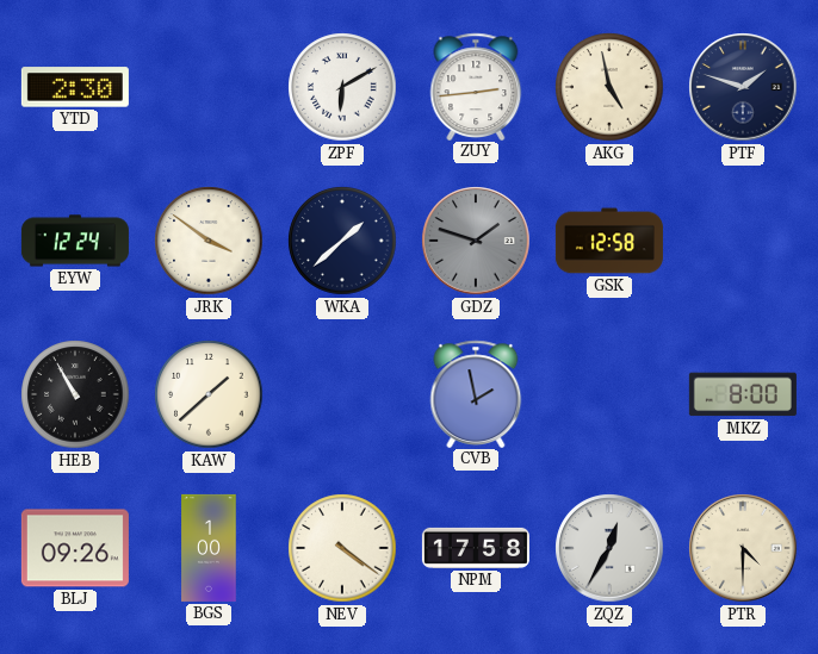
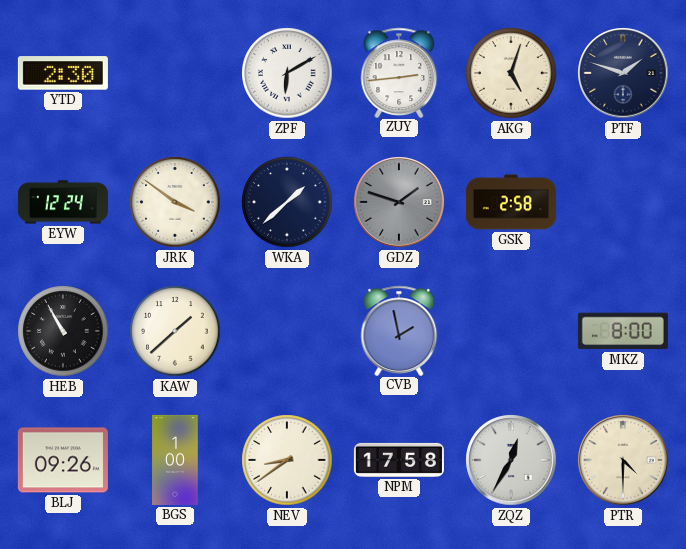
AKG: 4:58 -> 5:03
GSK: 12:58 -> 2:58
NEV: 4:21 -> 8:39
